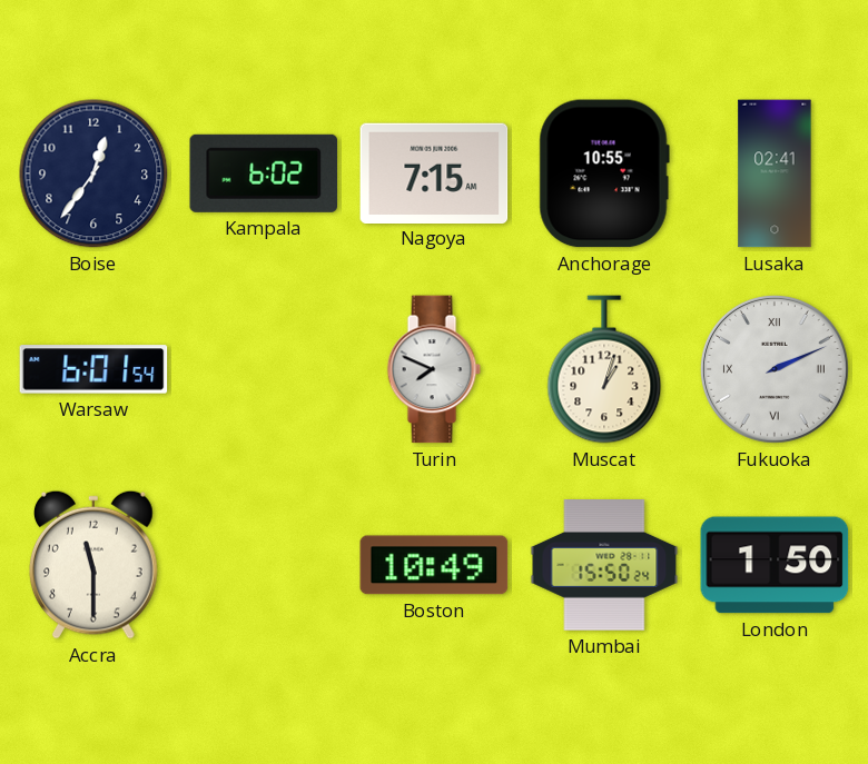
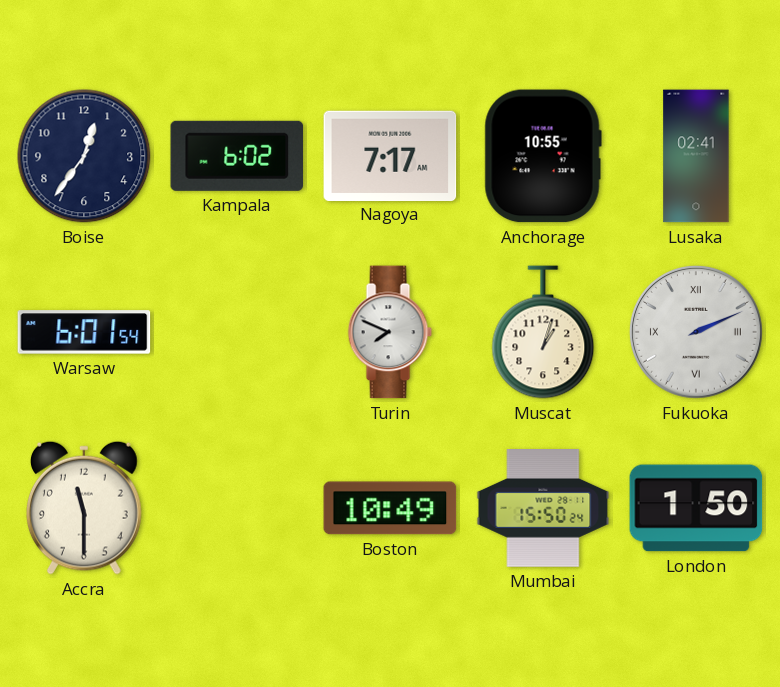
Nagoya: 7:15 -> 7:17
